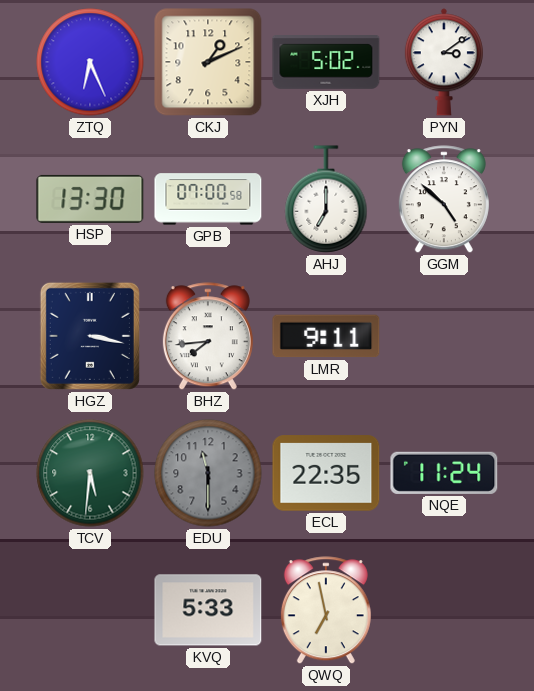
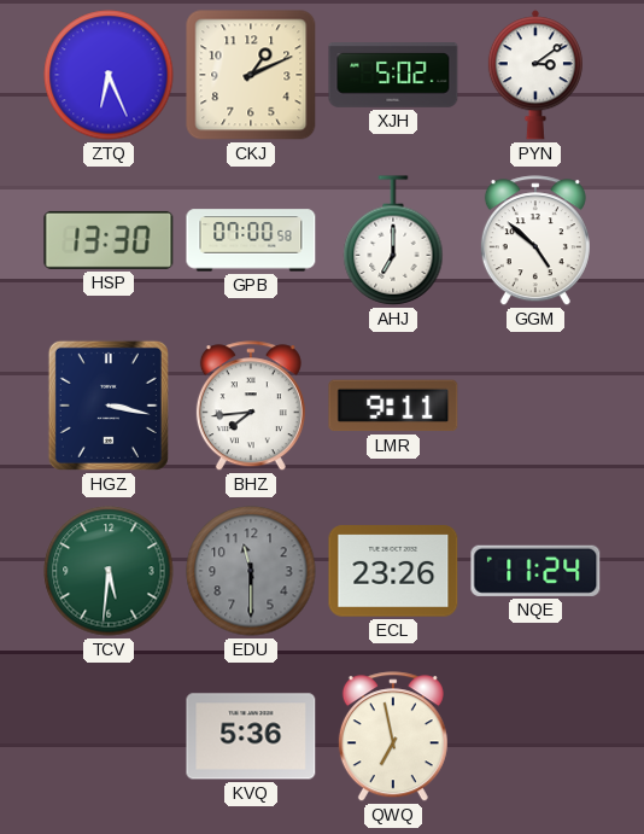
ECL: 22:35 -> 23:26
KVQ: 5:33 -> 5:36
